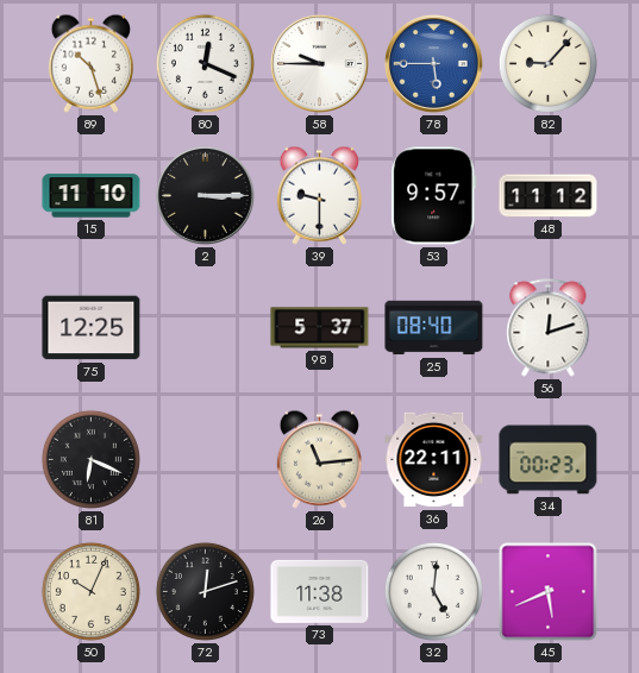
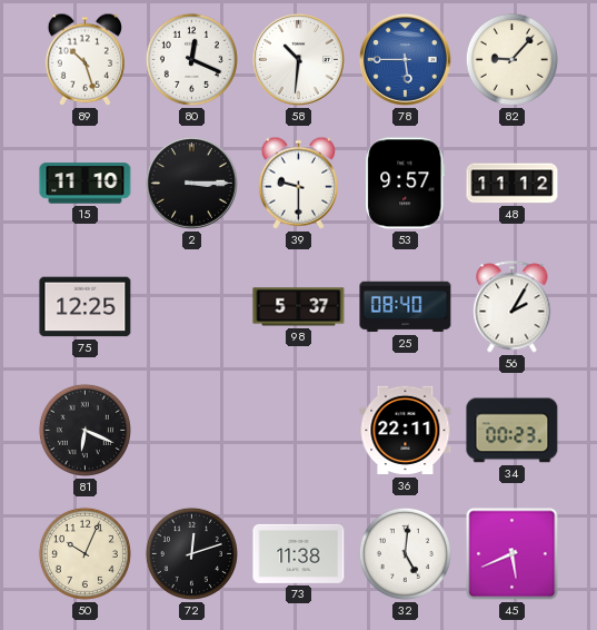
58: 9:45 -> 10:31
56: 12:12 -> 2:05
26: 11:14 -> none
